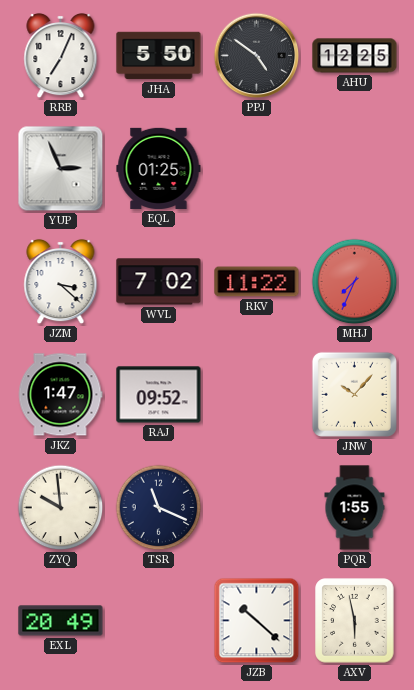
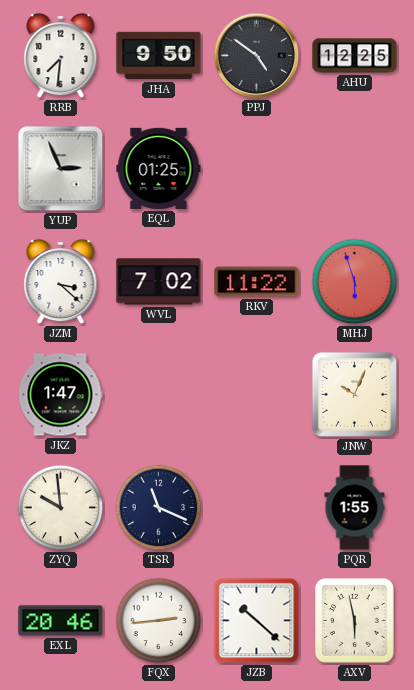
RRB: 7:04 -> 7:31
JHA: 5:50 -> 9:50
MHJ: 7:34 -> 5:57
RAJ: 09:52 -> none
JNW: 10:07 -> 10:04
EXL: 20:49 -> 20:46
FQX: none -> 2:44
